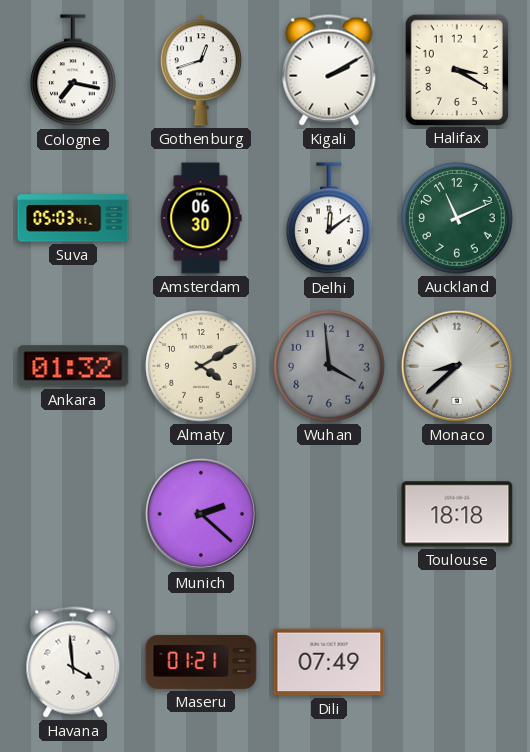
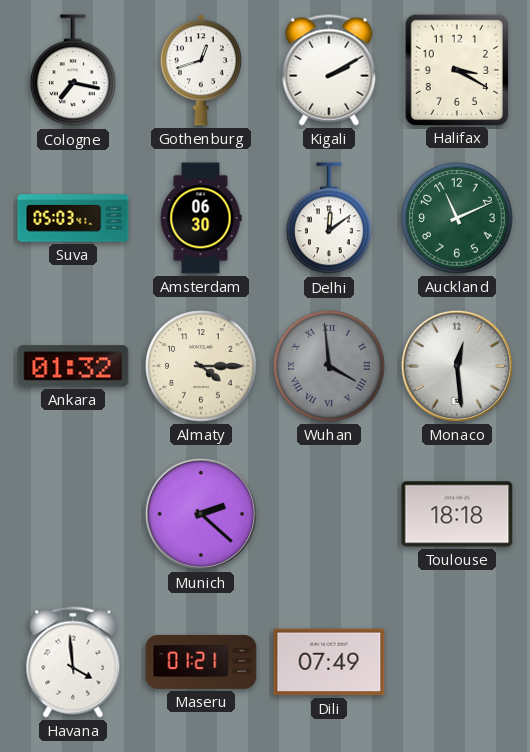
Almaty: 4:10 -> 4:15
Wuhan numerals: Arabic -> Roman
Monaco: 8:38 -> 12:29
